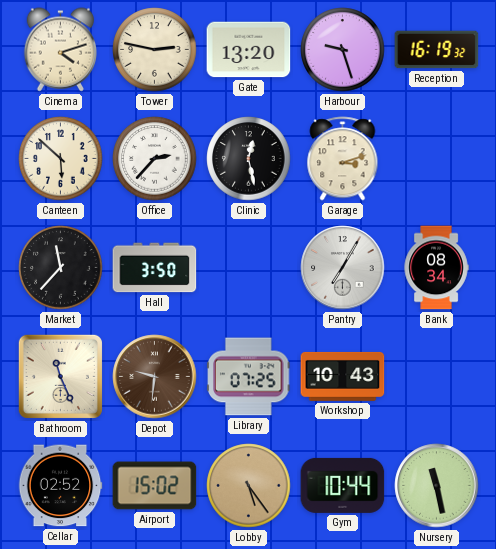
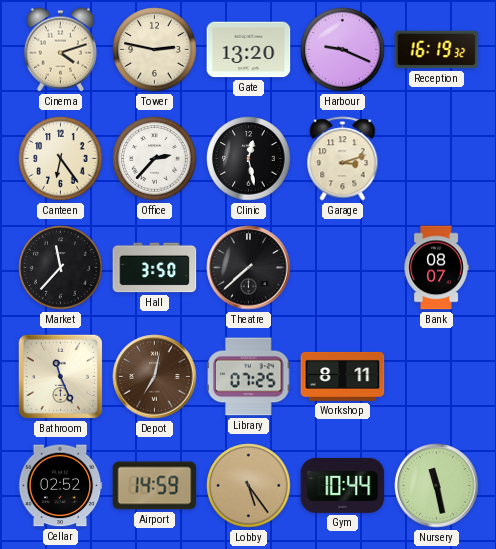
Harbour: 9:27 -> 9:19
Canteen: 5:52 -> 6:24
Theatre: none -> 7:38
Pantry: 7:05 -> none
Bank: 08:34 -> 08:07
Depot: 9:31 -> 7:02
Workshop: 10:43 -> 8:11
Airport: 15:02 -> 14:59
